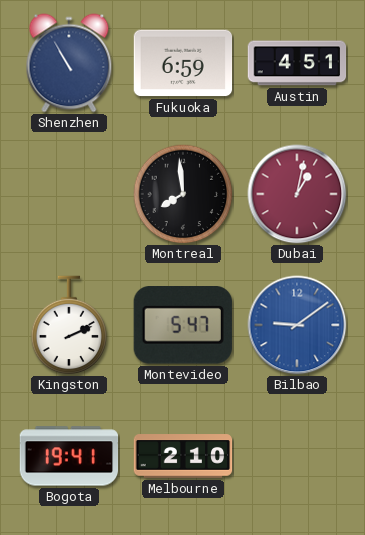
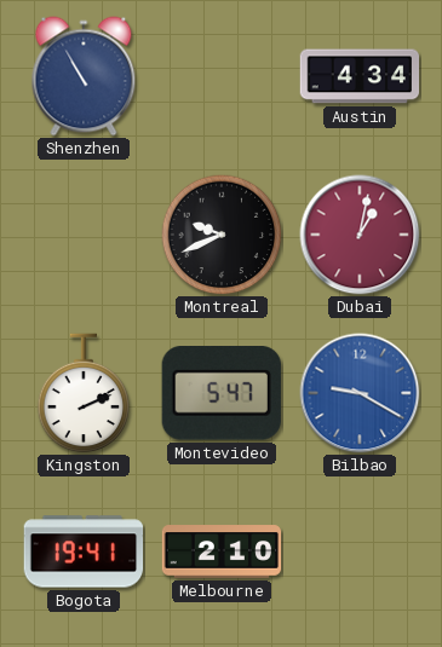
Fukuoka: 6:59 -> none
Austin: 4:51 -> 4:34
Montreal: 7:59 -> 9:41
Bilbao: 9:09 -> 9:20
